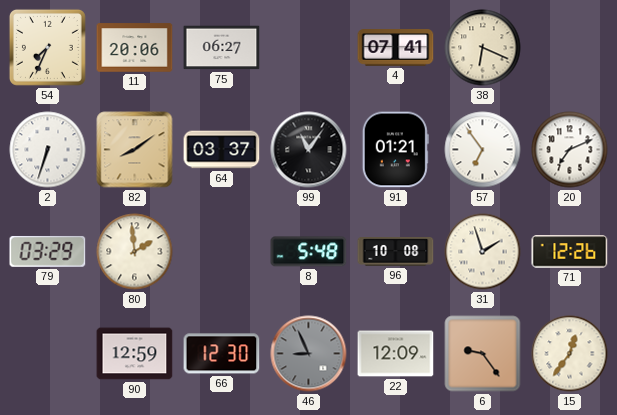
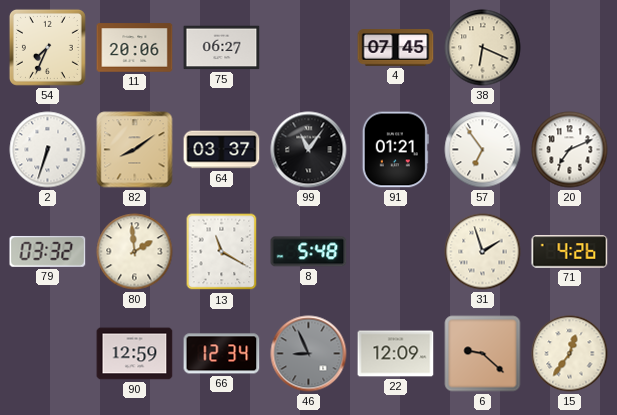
4: 07:41 -> 07:45
79: 03:29 -> 03:32
13: none -> 11:20
96: 10:08 -> none
71: 12:26 -> 4:26
66: 12:30 -> 12:34
6: 9:24 -> 9:22
